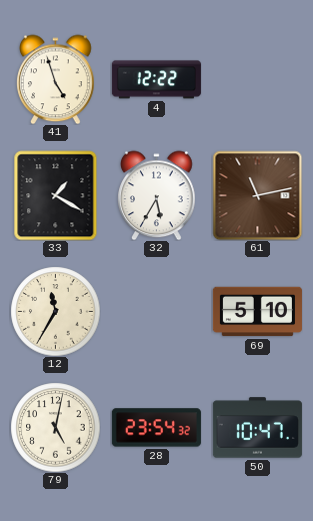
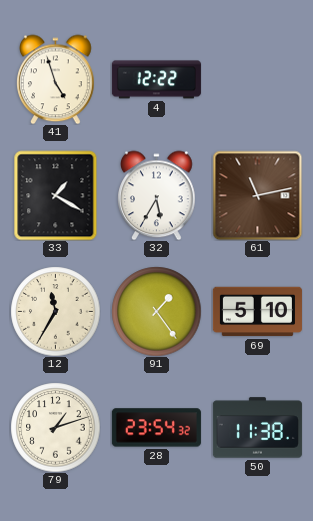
91: none -> 1:24
79: 5:02 -> 1:12
50: 10:47 -> 11:38
